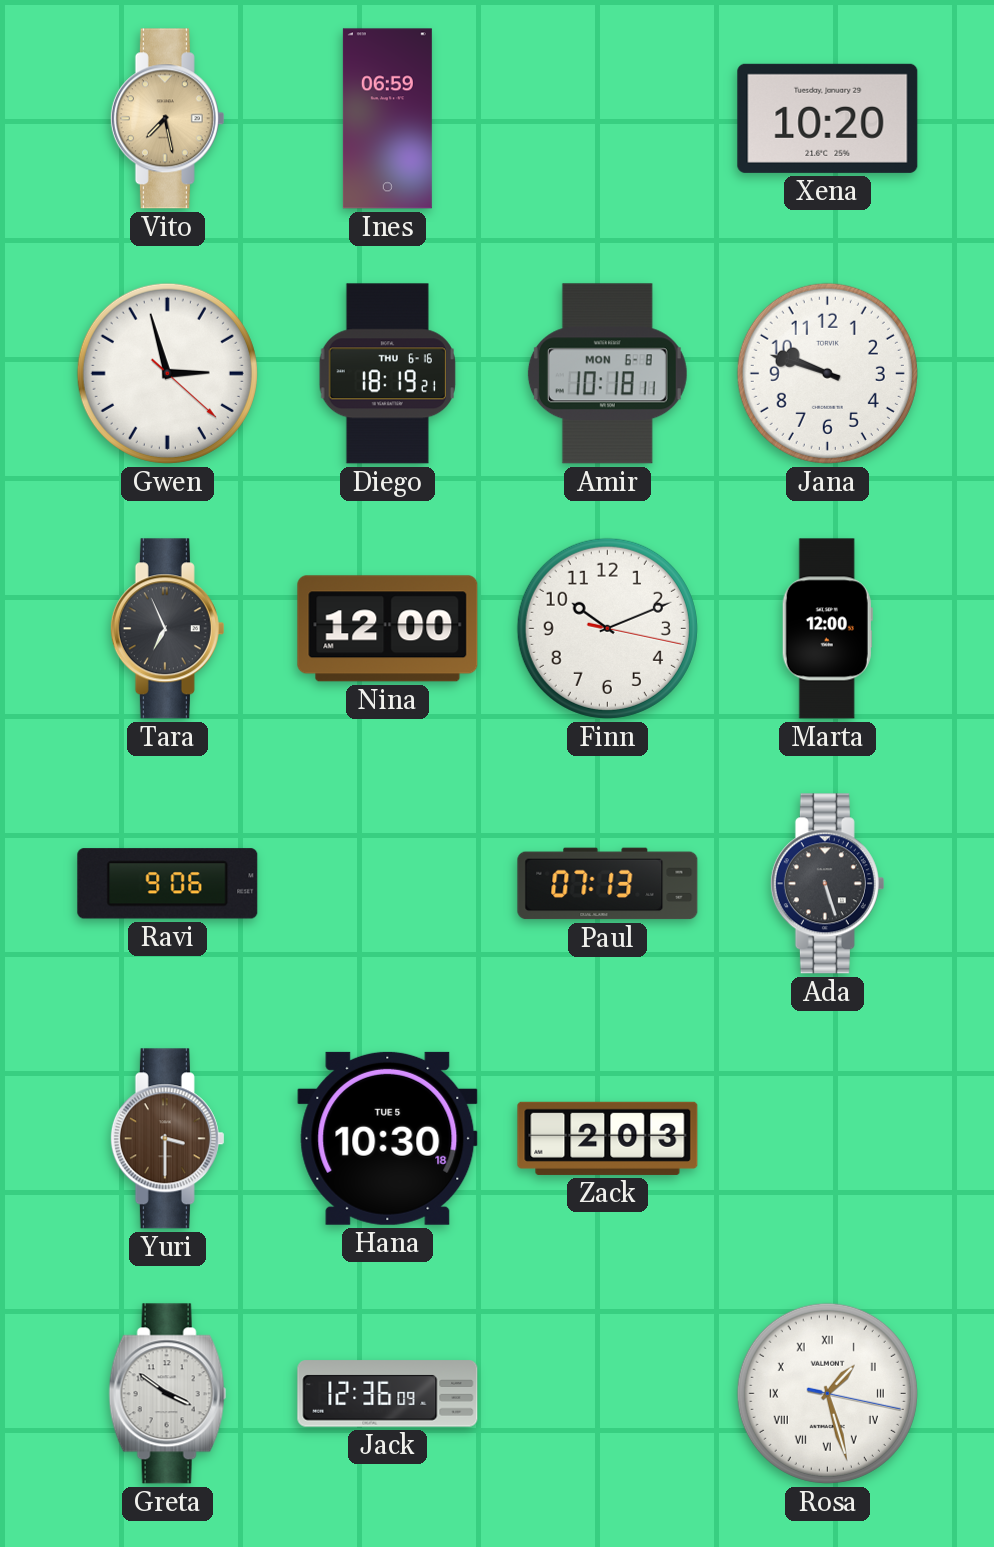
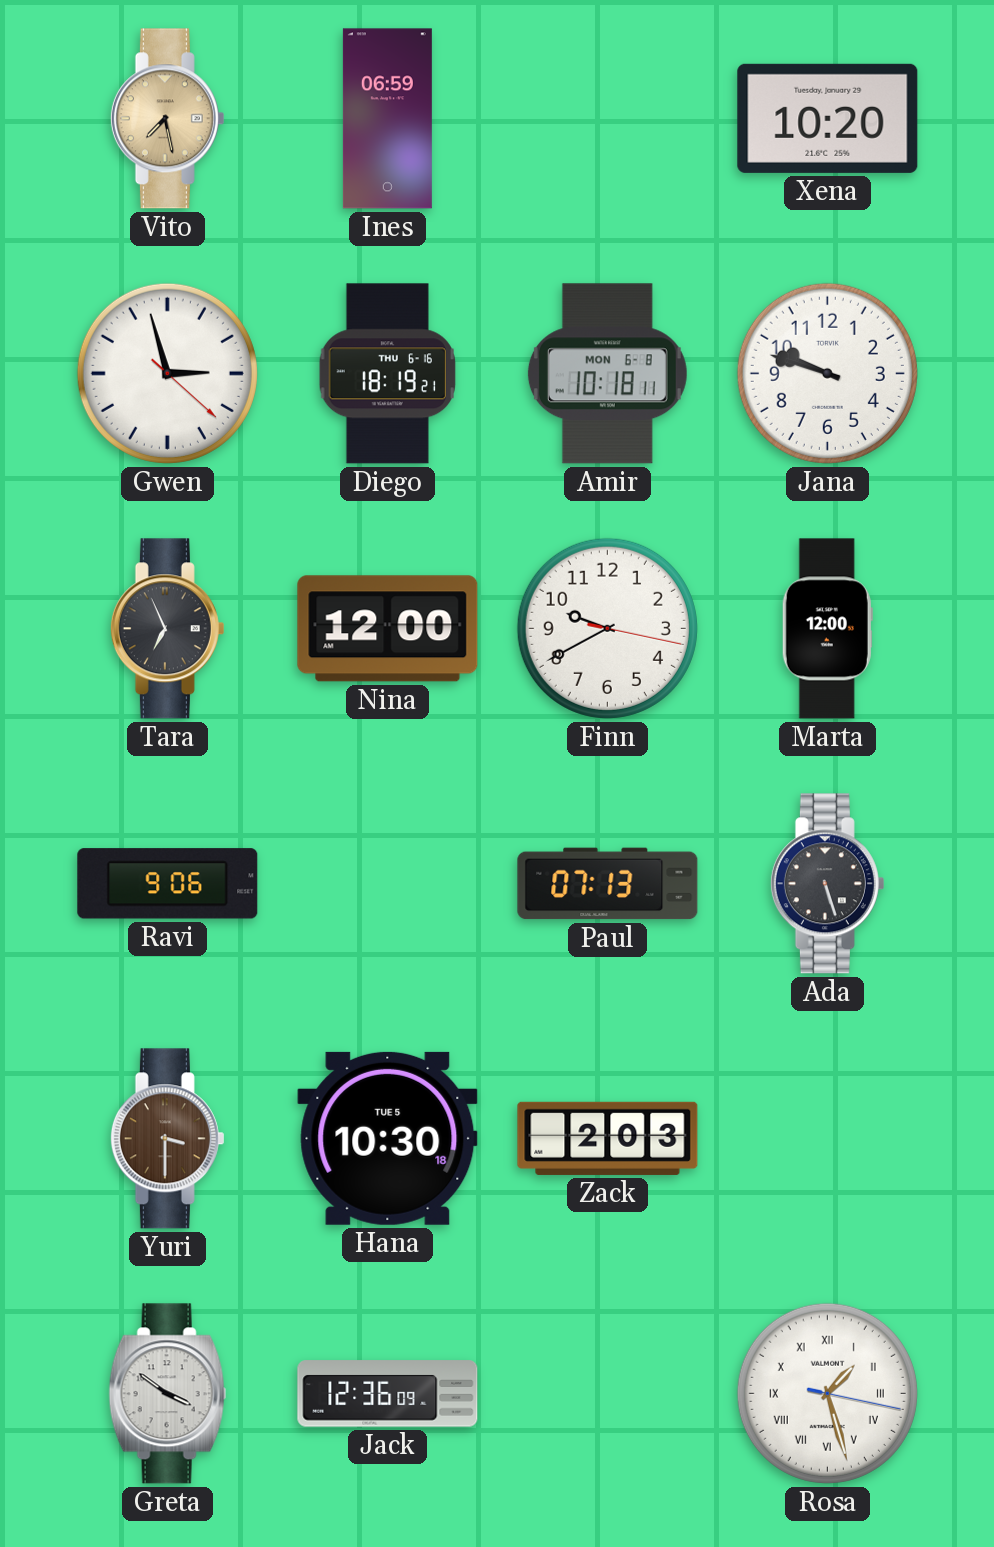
Finn: 10:11 -> 9:40
